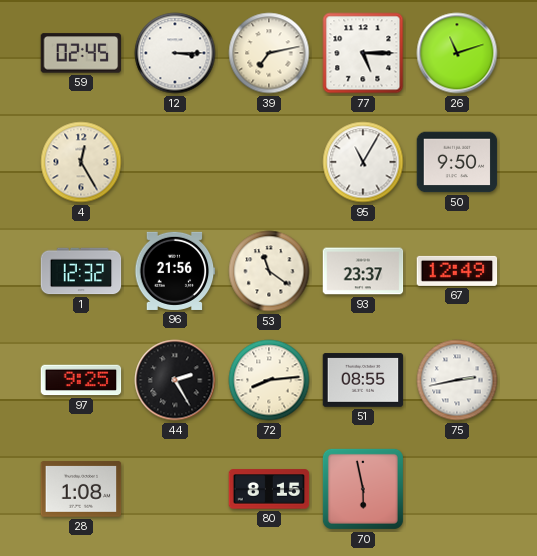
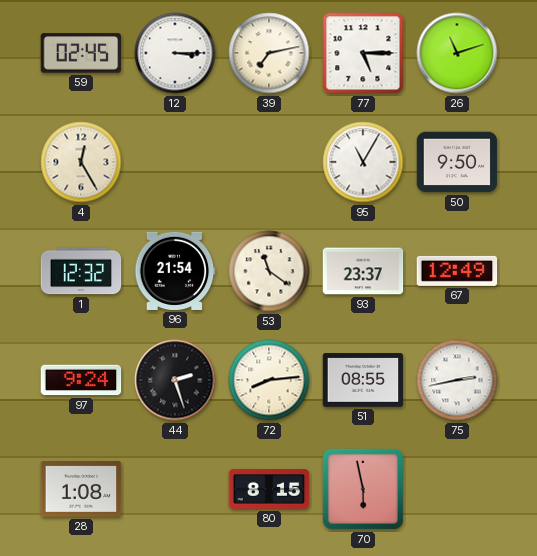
96: 21:56 -> 21:54
97: 9:25 -> 9:24
44: 2:25 -> 2:27
